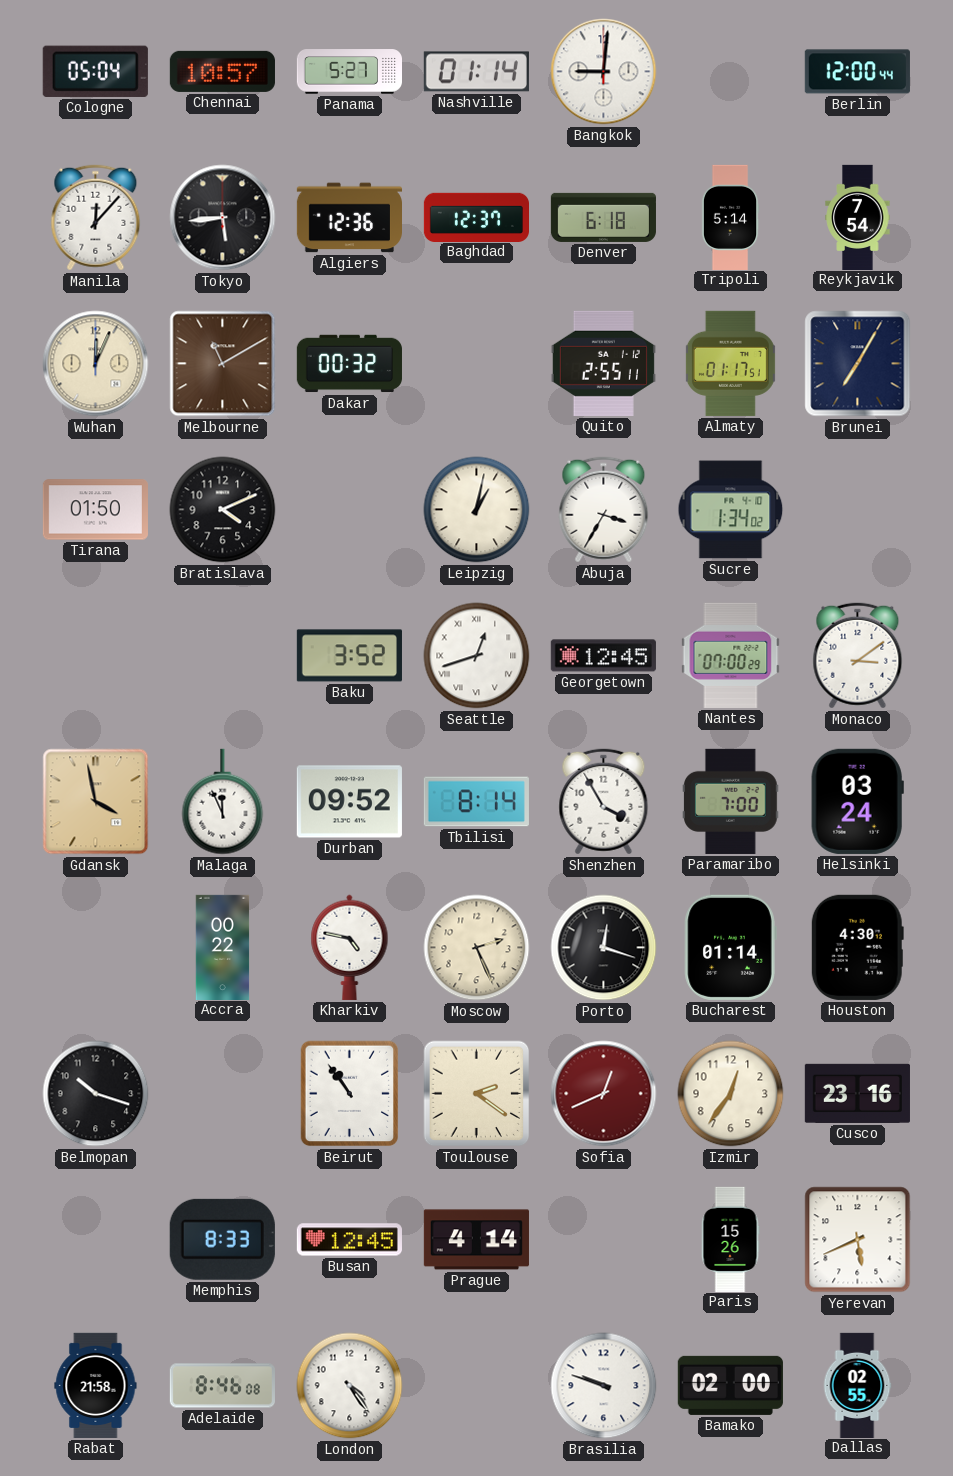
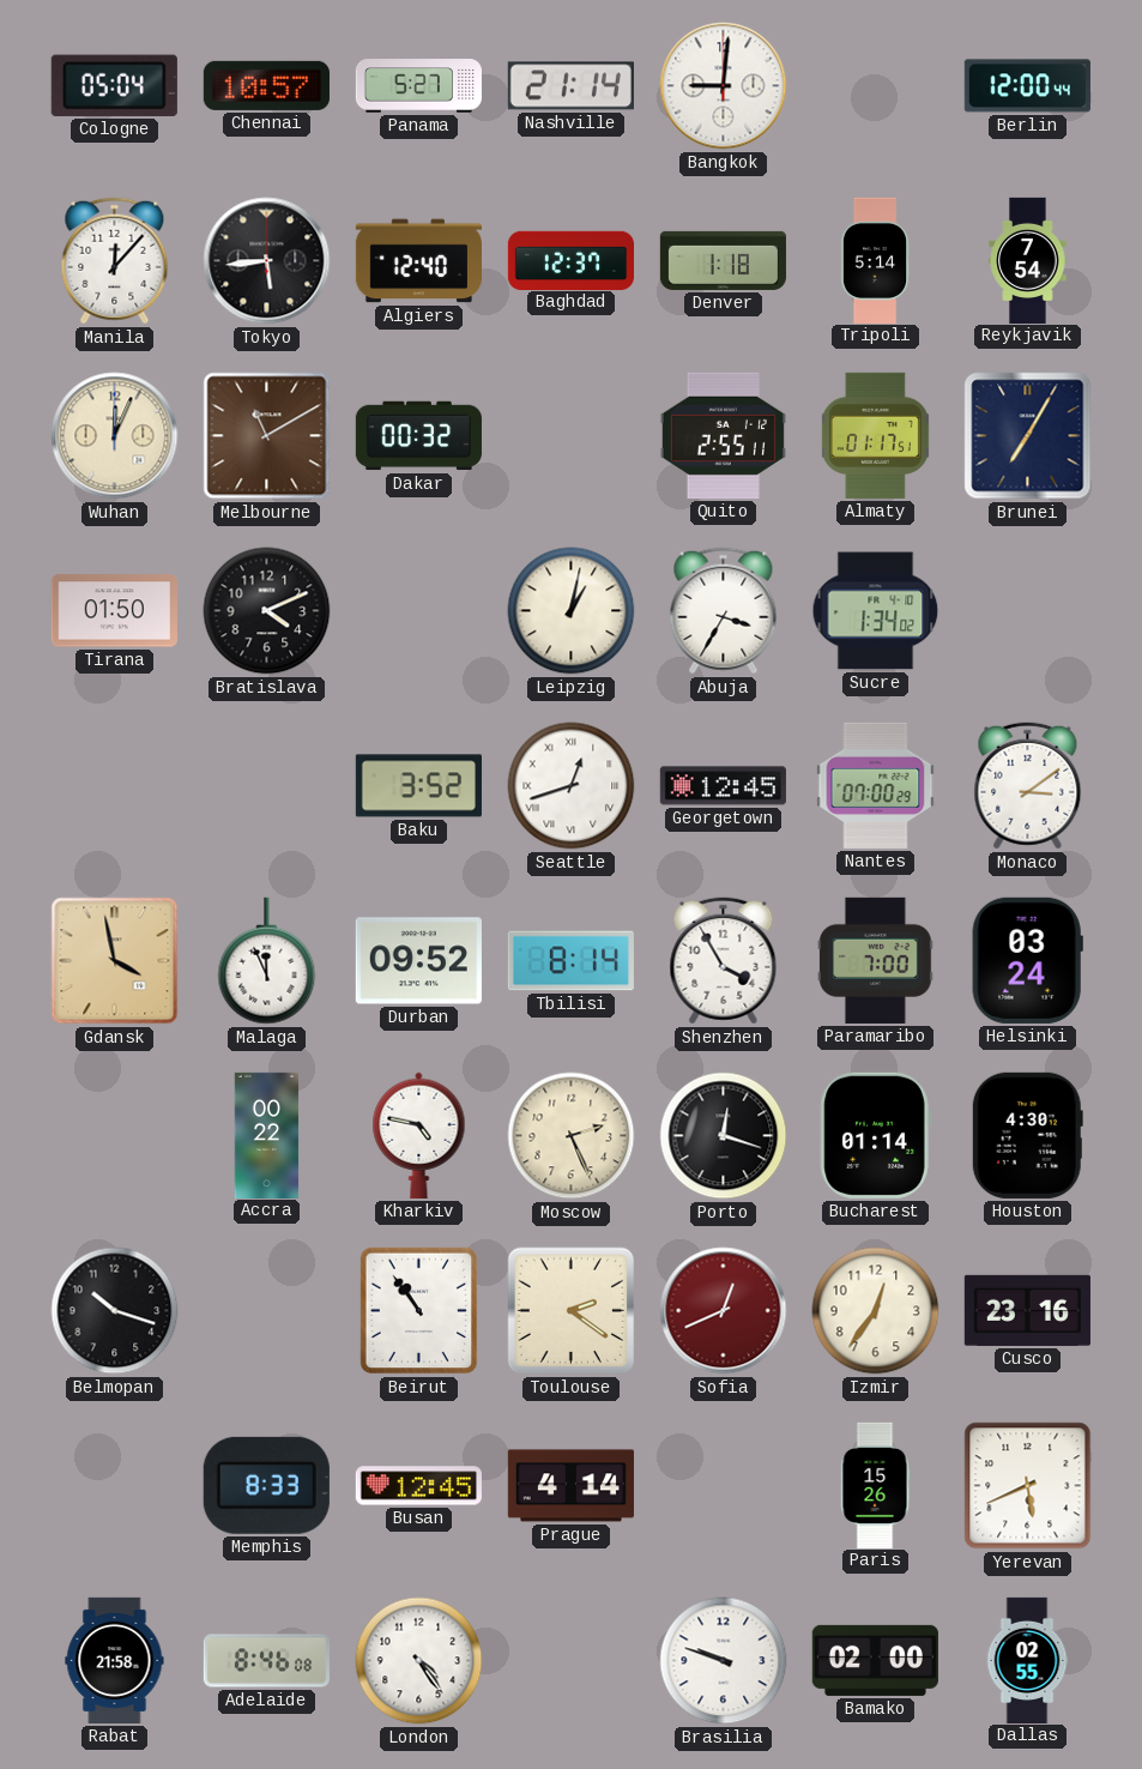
Nashville: 01:14 -> 21:14
Algiers: 12:36 -> 12:40
Denver: 6:18 -> 1:18
